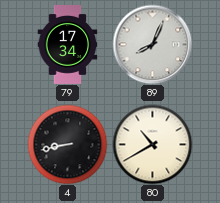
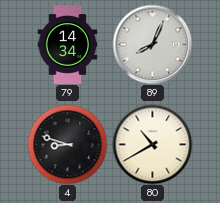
79: 17:34 -> 14:34
4: 8:43 -> 8:48
